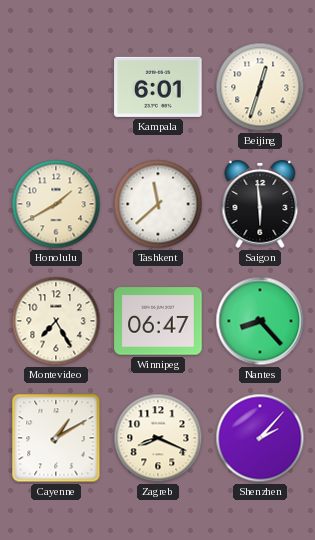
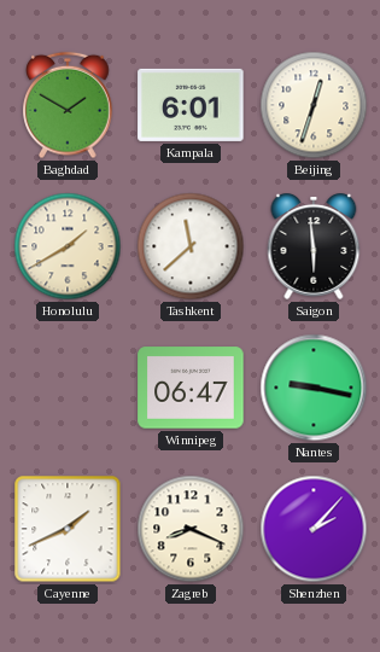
Baghdad: none -> 1:50
Montevideo: 7:25 -> none
Nantes: 8:23 -> 9:17
Cayenne: 1:10 -> 1:41
